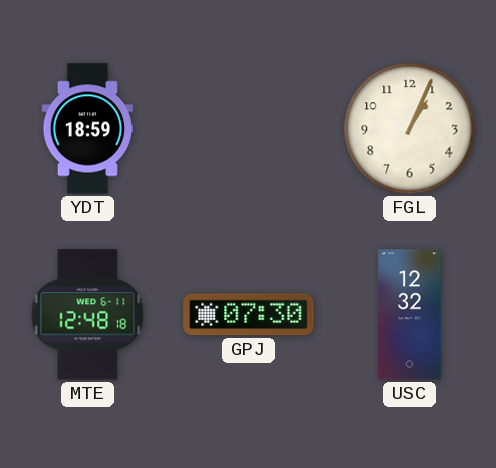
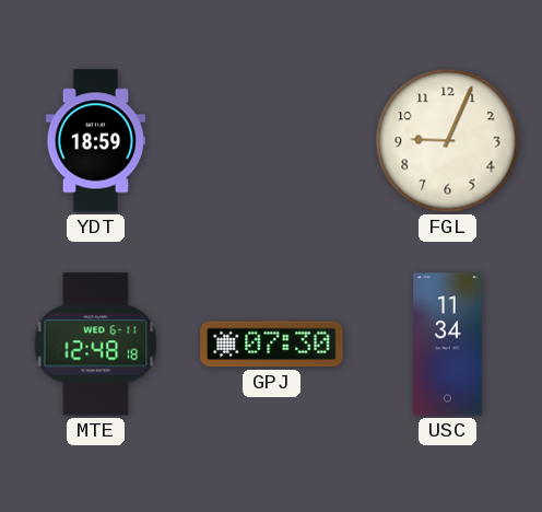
FGL: 1:04 -> 9:04
USC: 12:32 -> 11:34
